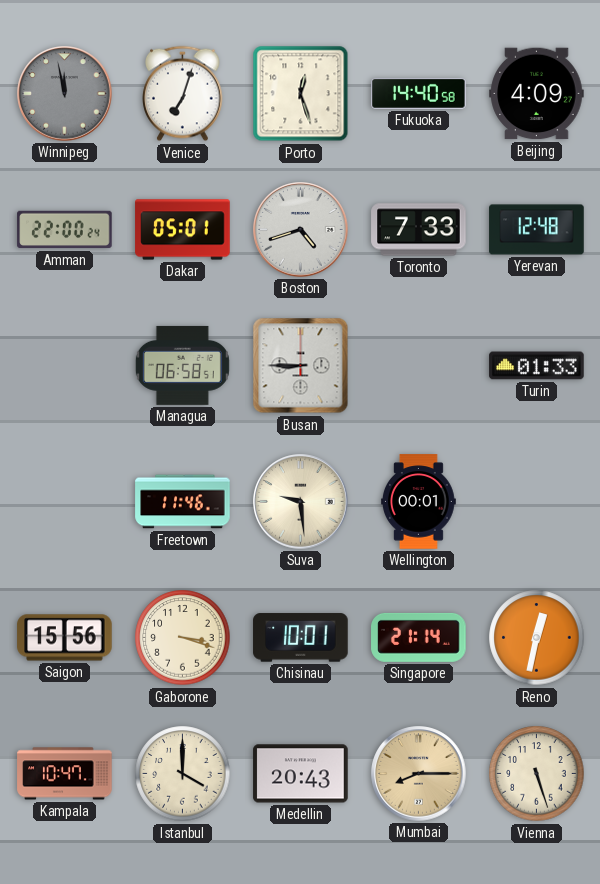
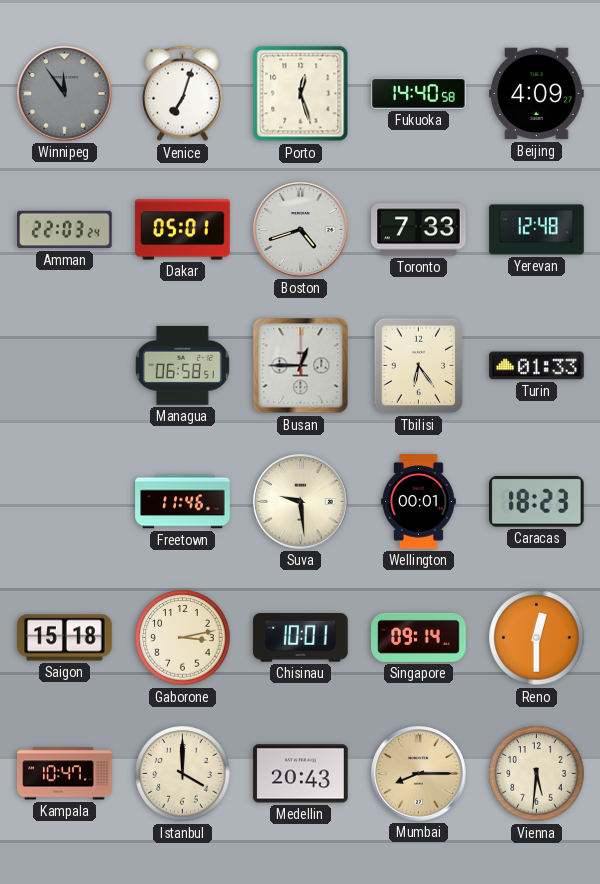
Winnipeg: 11:58 -> 11:54
Amman: 22:00 -> 22:03
Busan: 8:45 -> 12:45
Tbilisi: none -> 6:24
Caracas: none -> 18:23
Saigon: 15:56 -> 15:18
Gaborone: 3:18 -> 3:13
Singapore: 21:14 -> 09:14
Reno: 12:32 -> 12:30
Vienna: 5:27 -> 5:31
